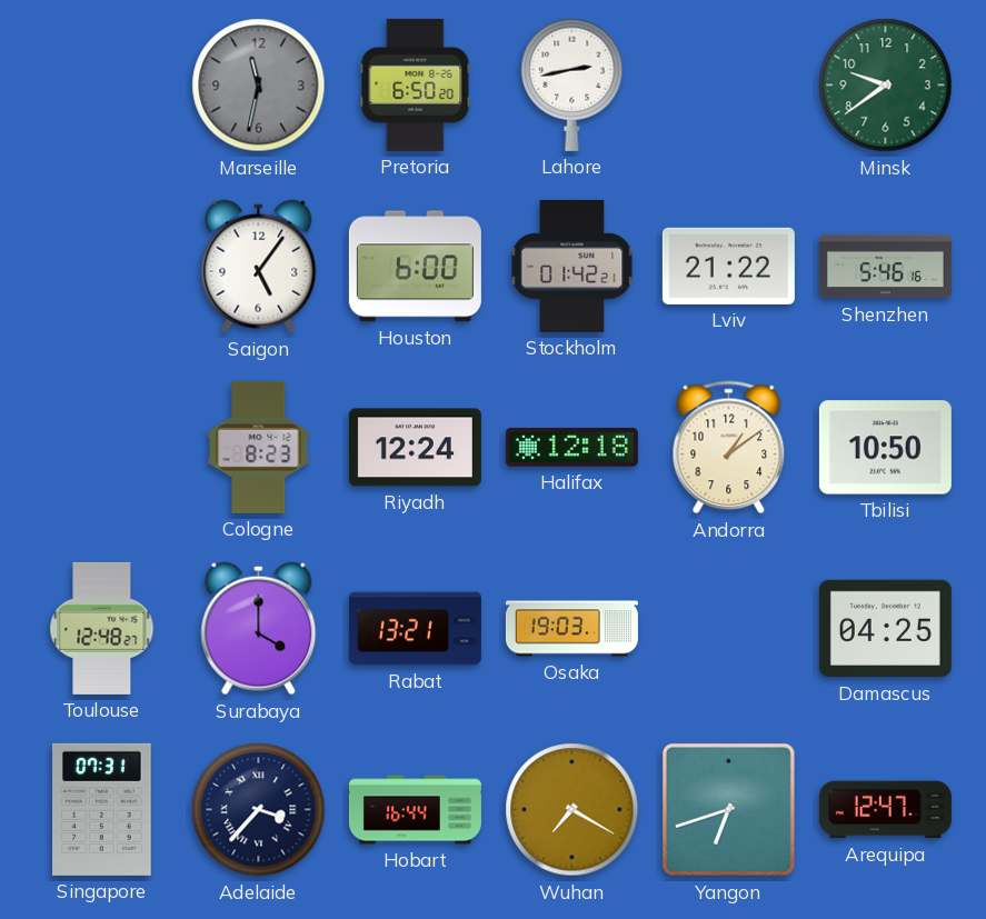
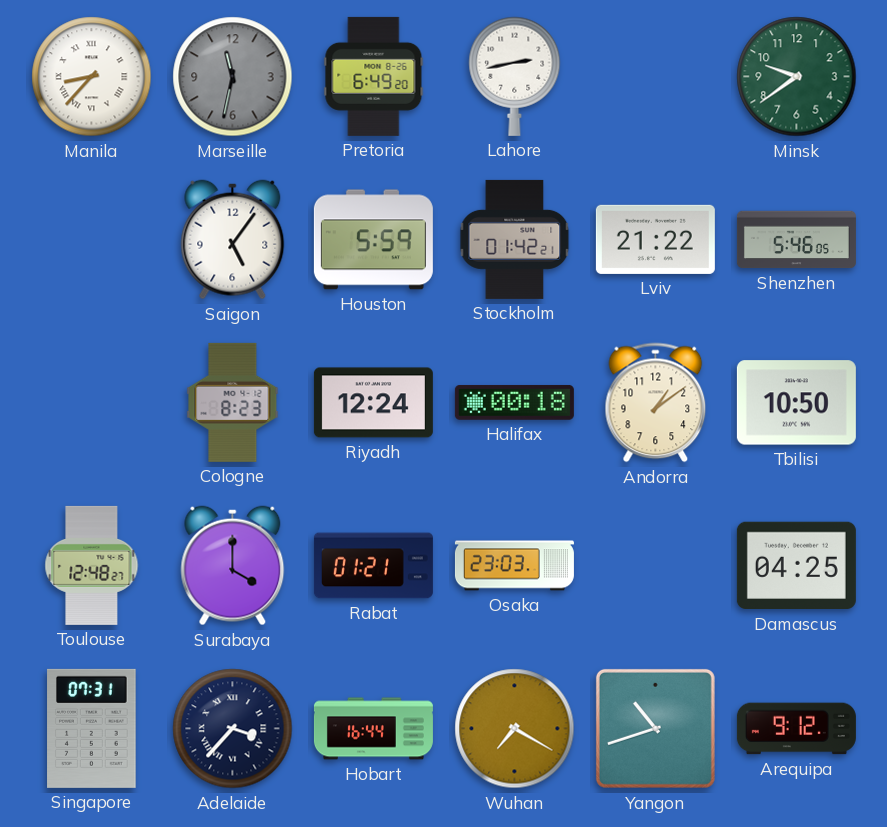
Manila: none -> 8:37
Pretoria: 6:50 -> 6:49
Houston: 6:00 -> 5:59
Shenzhen: 5:46:16 -> 5:46:05
Halifax: 12:18 -> 00:18
Rabat: 13:21 -> 01:21
Osaka: 19:03 -> 23:03
Yangon: 6:42 -> 10:42
Arequipa: 12:47 -> 9:12
